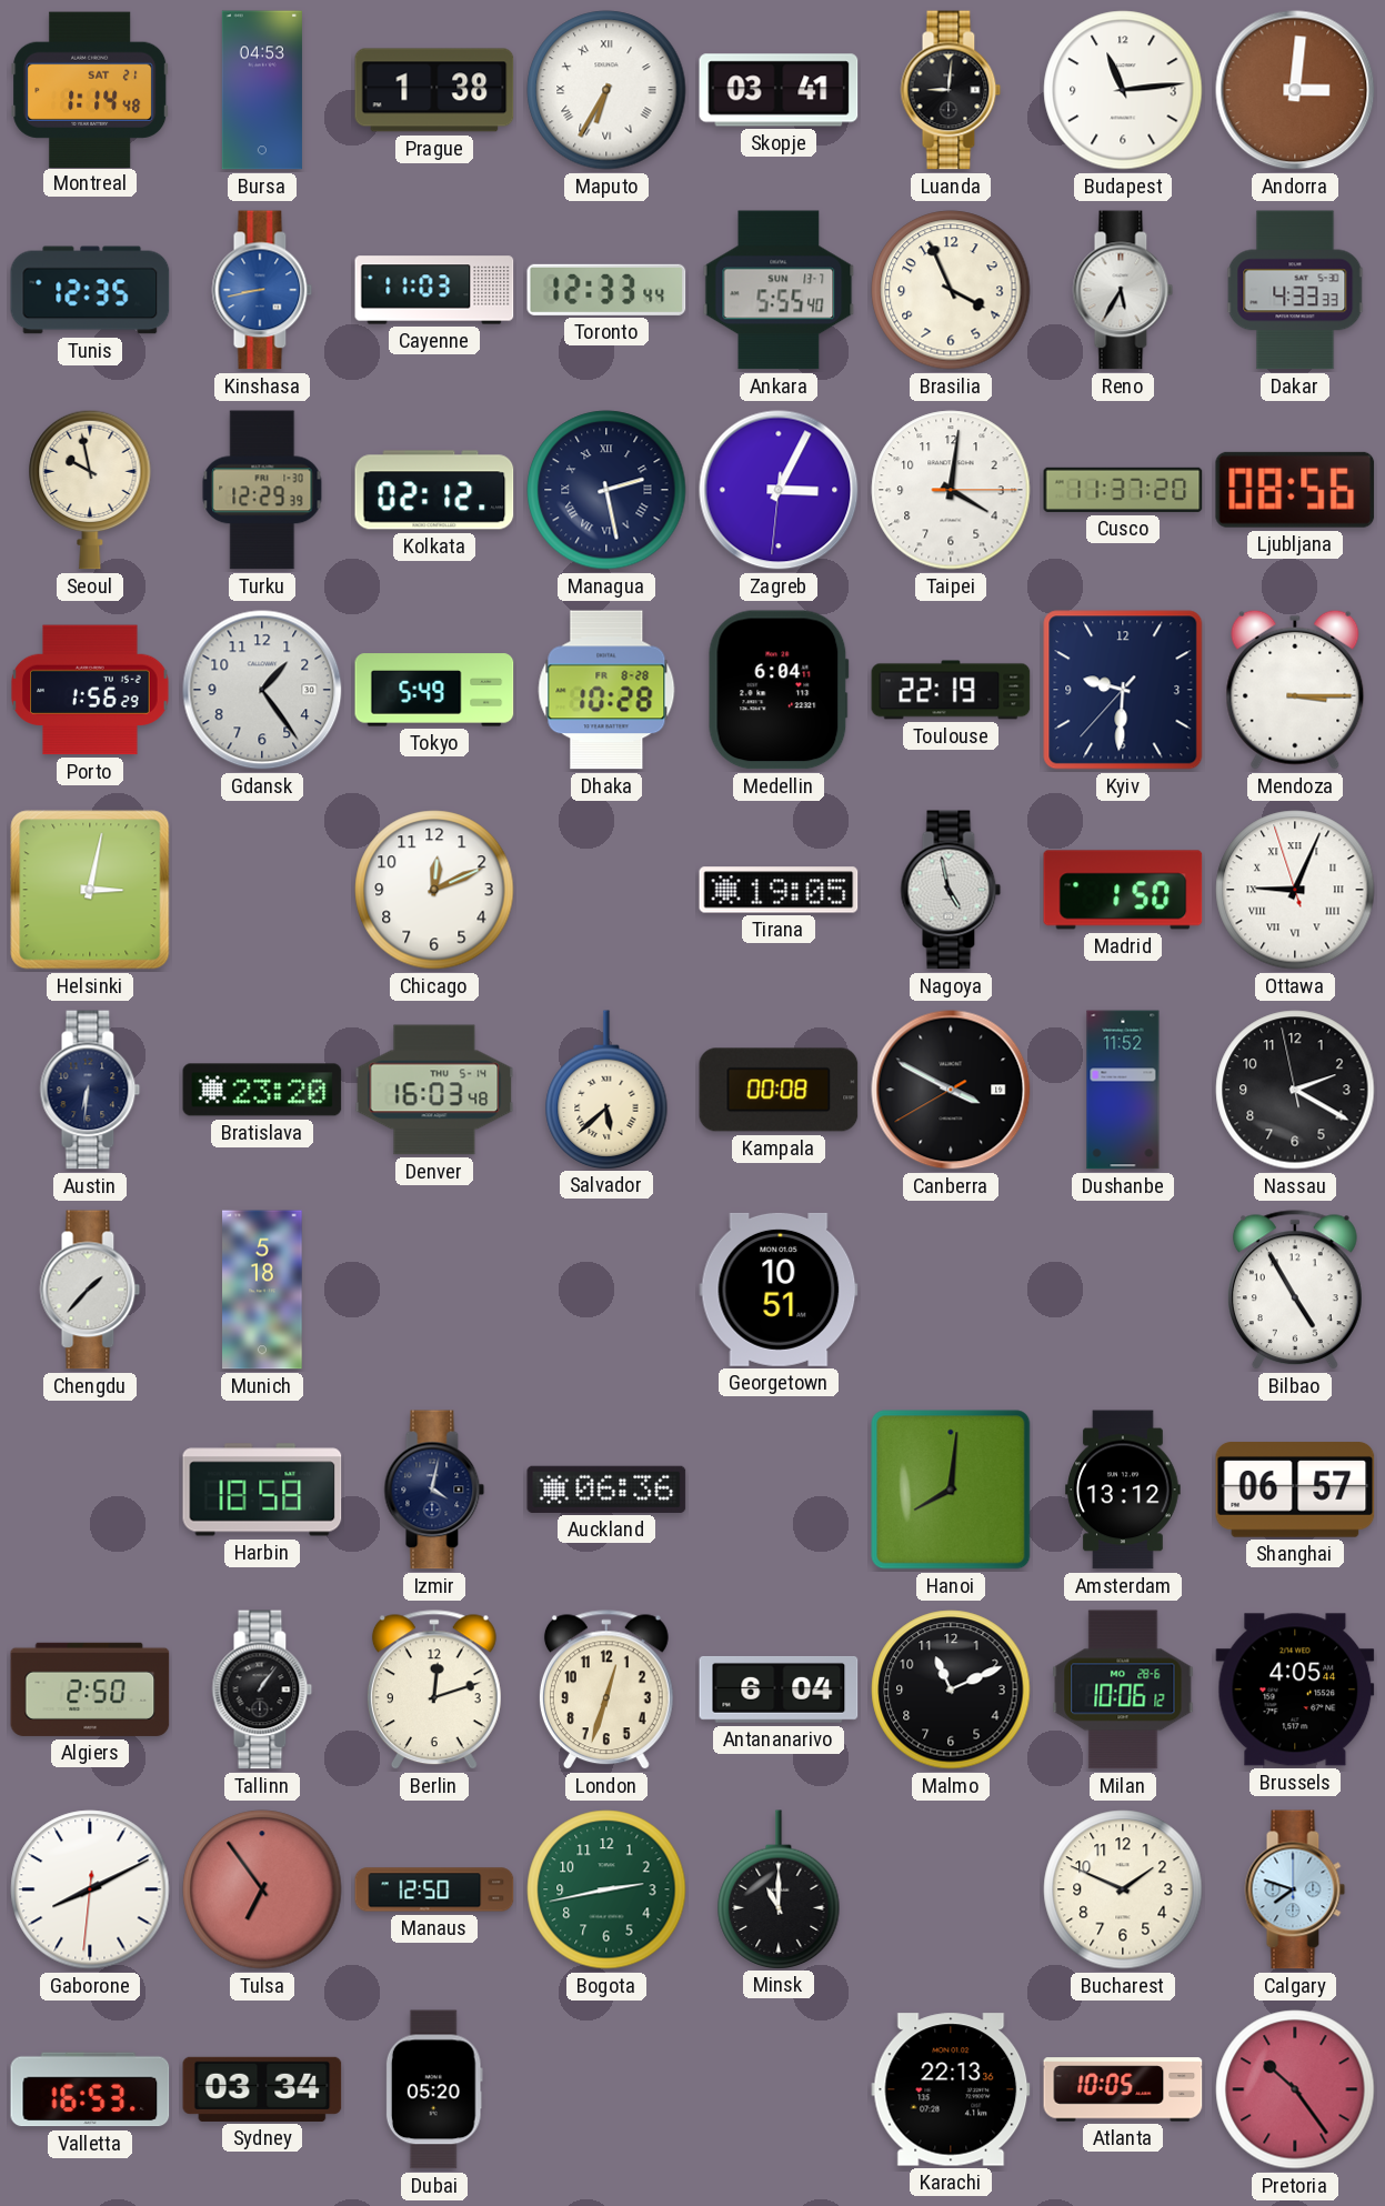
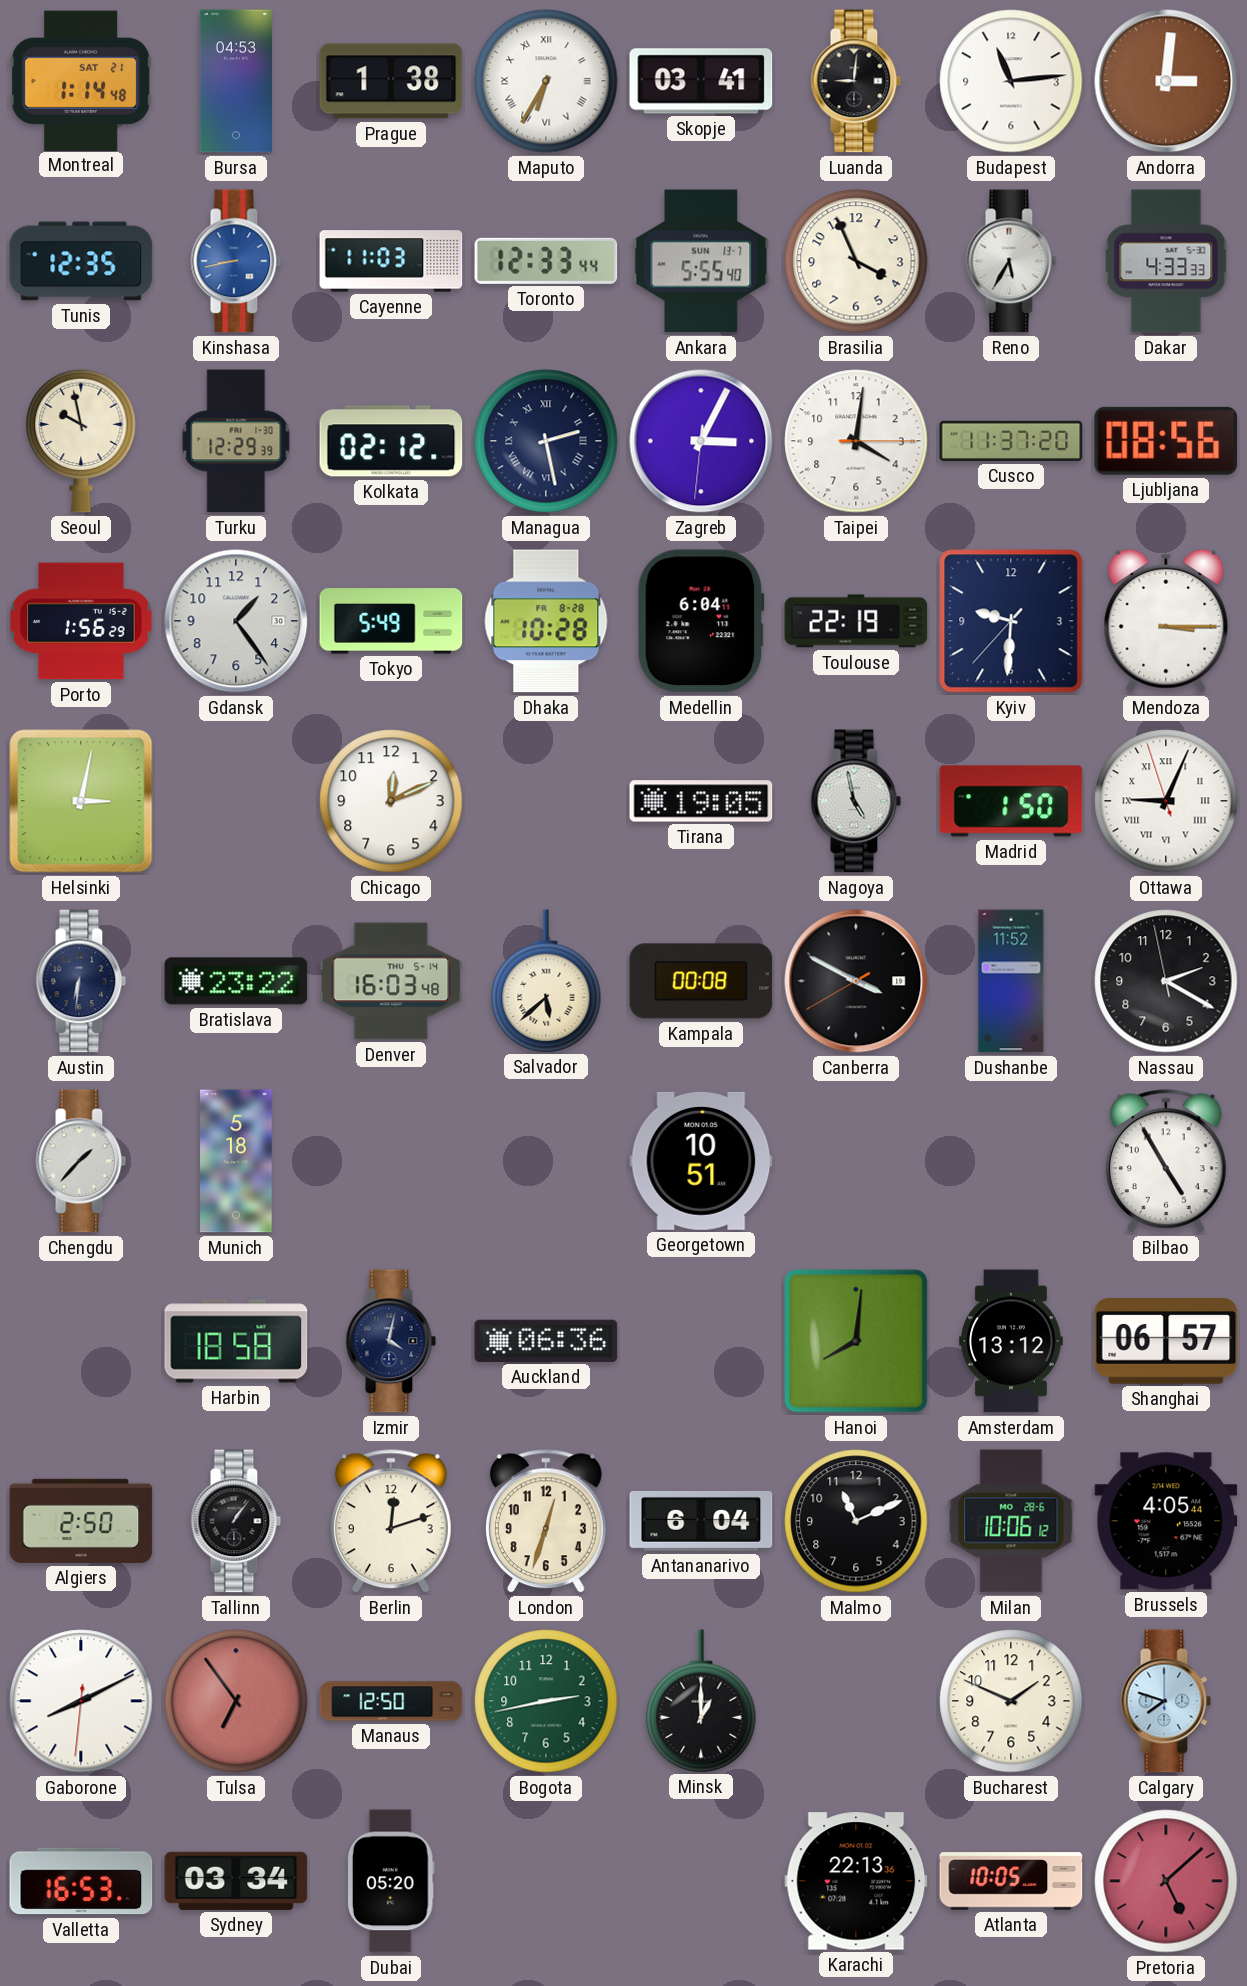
Bratislava: 23:20 -> 23:22
Minsk: 11:00 -> 1:00
Pretoria: 10:24 -> 5:08
